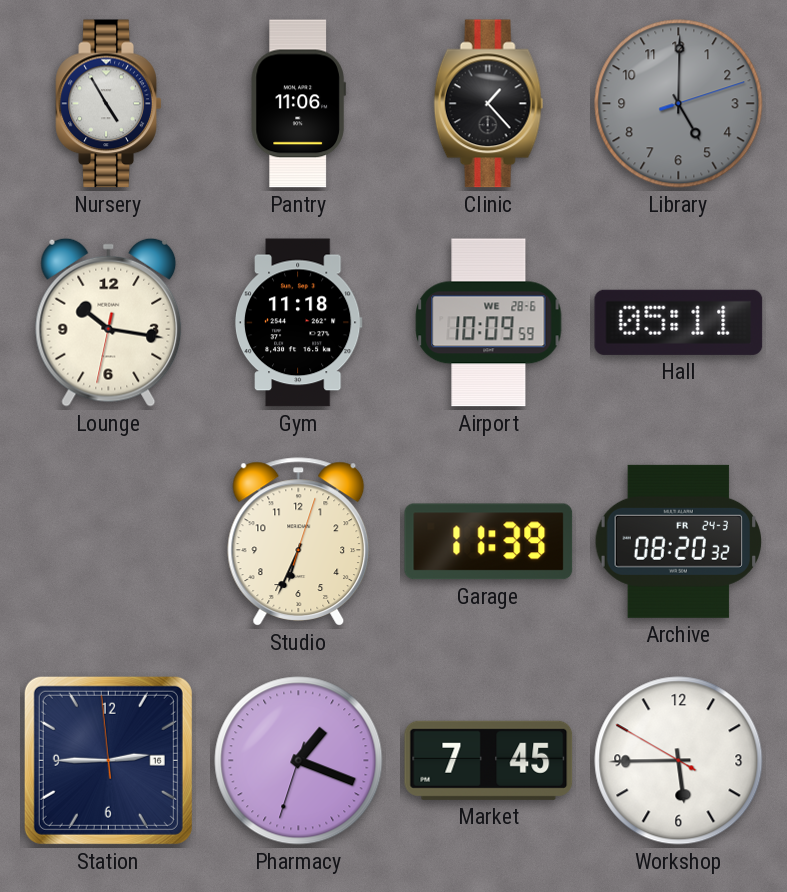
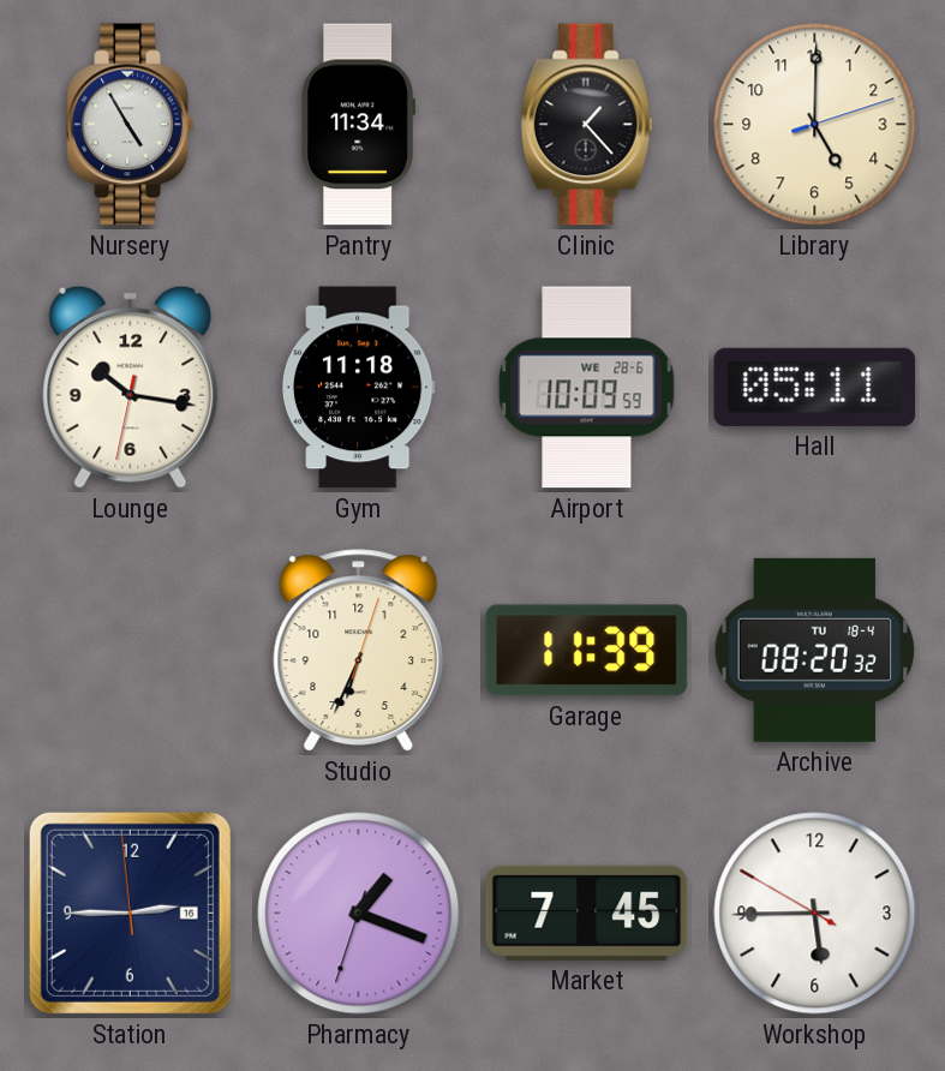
Pantry: 11:06 -> 11:34
Library dial: grey -> cream
Archive date: FR 24-3 -> TU 18-4
